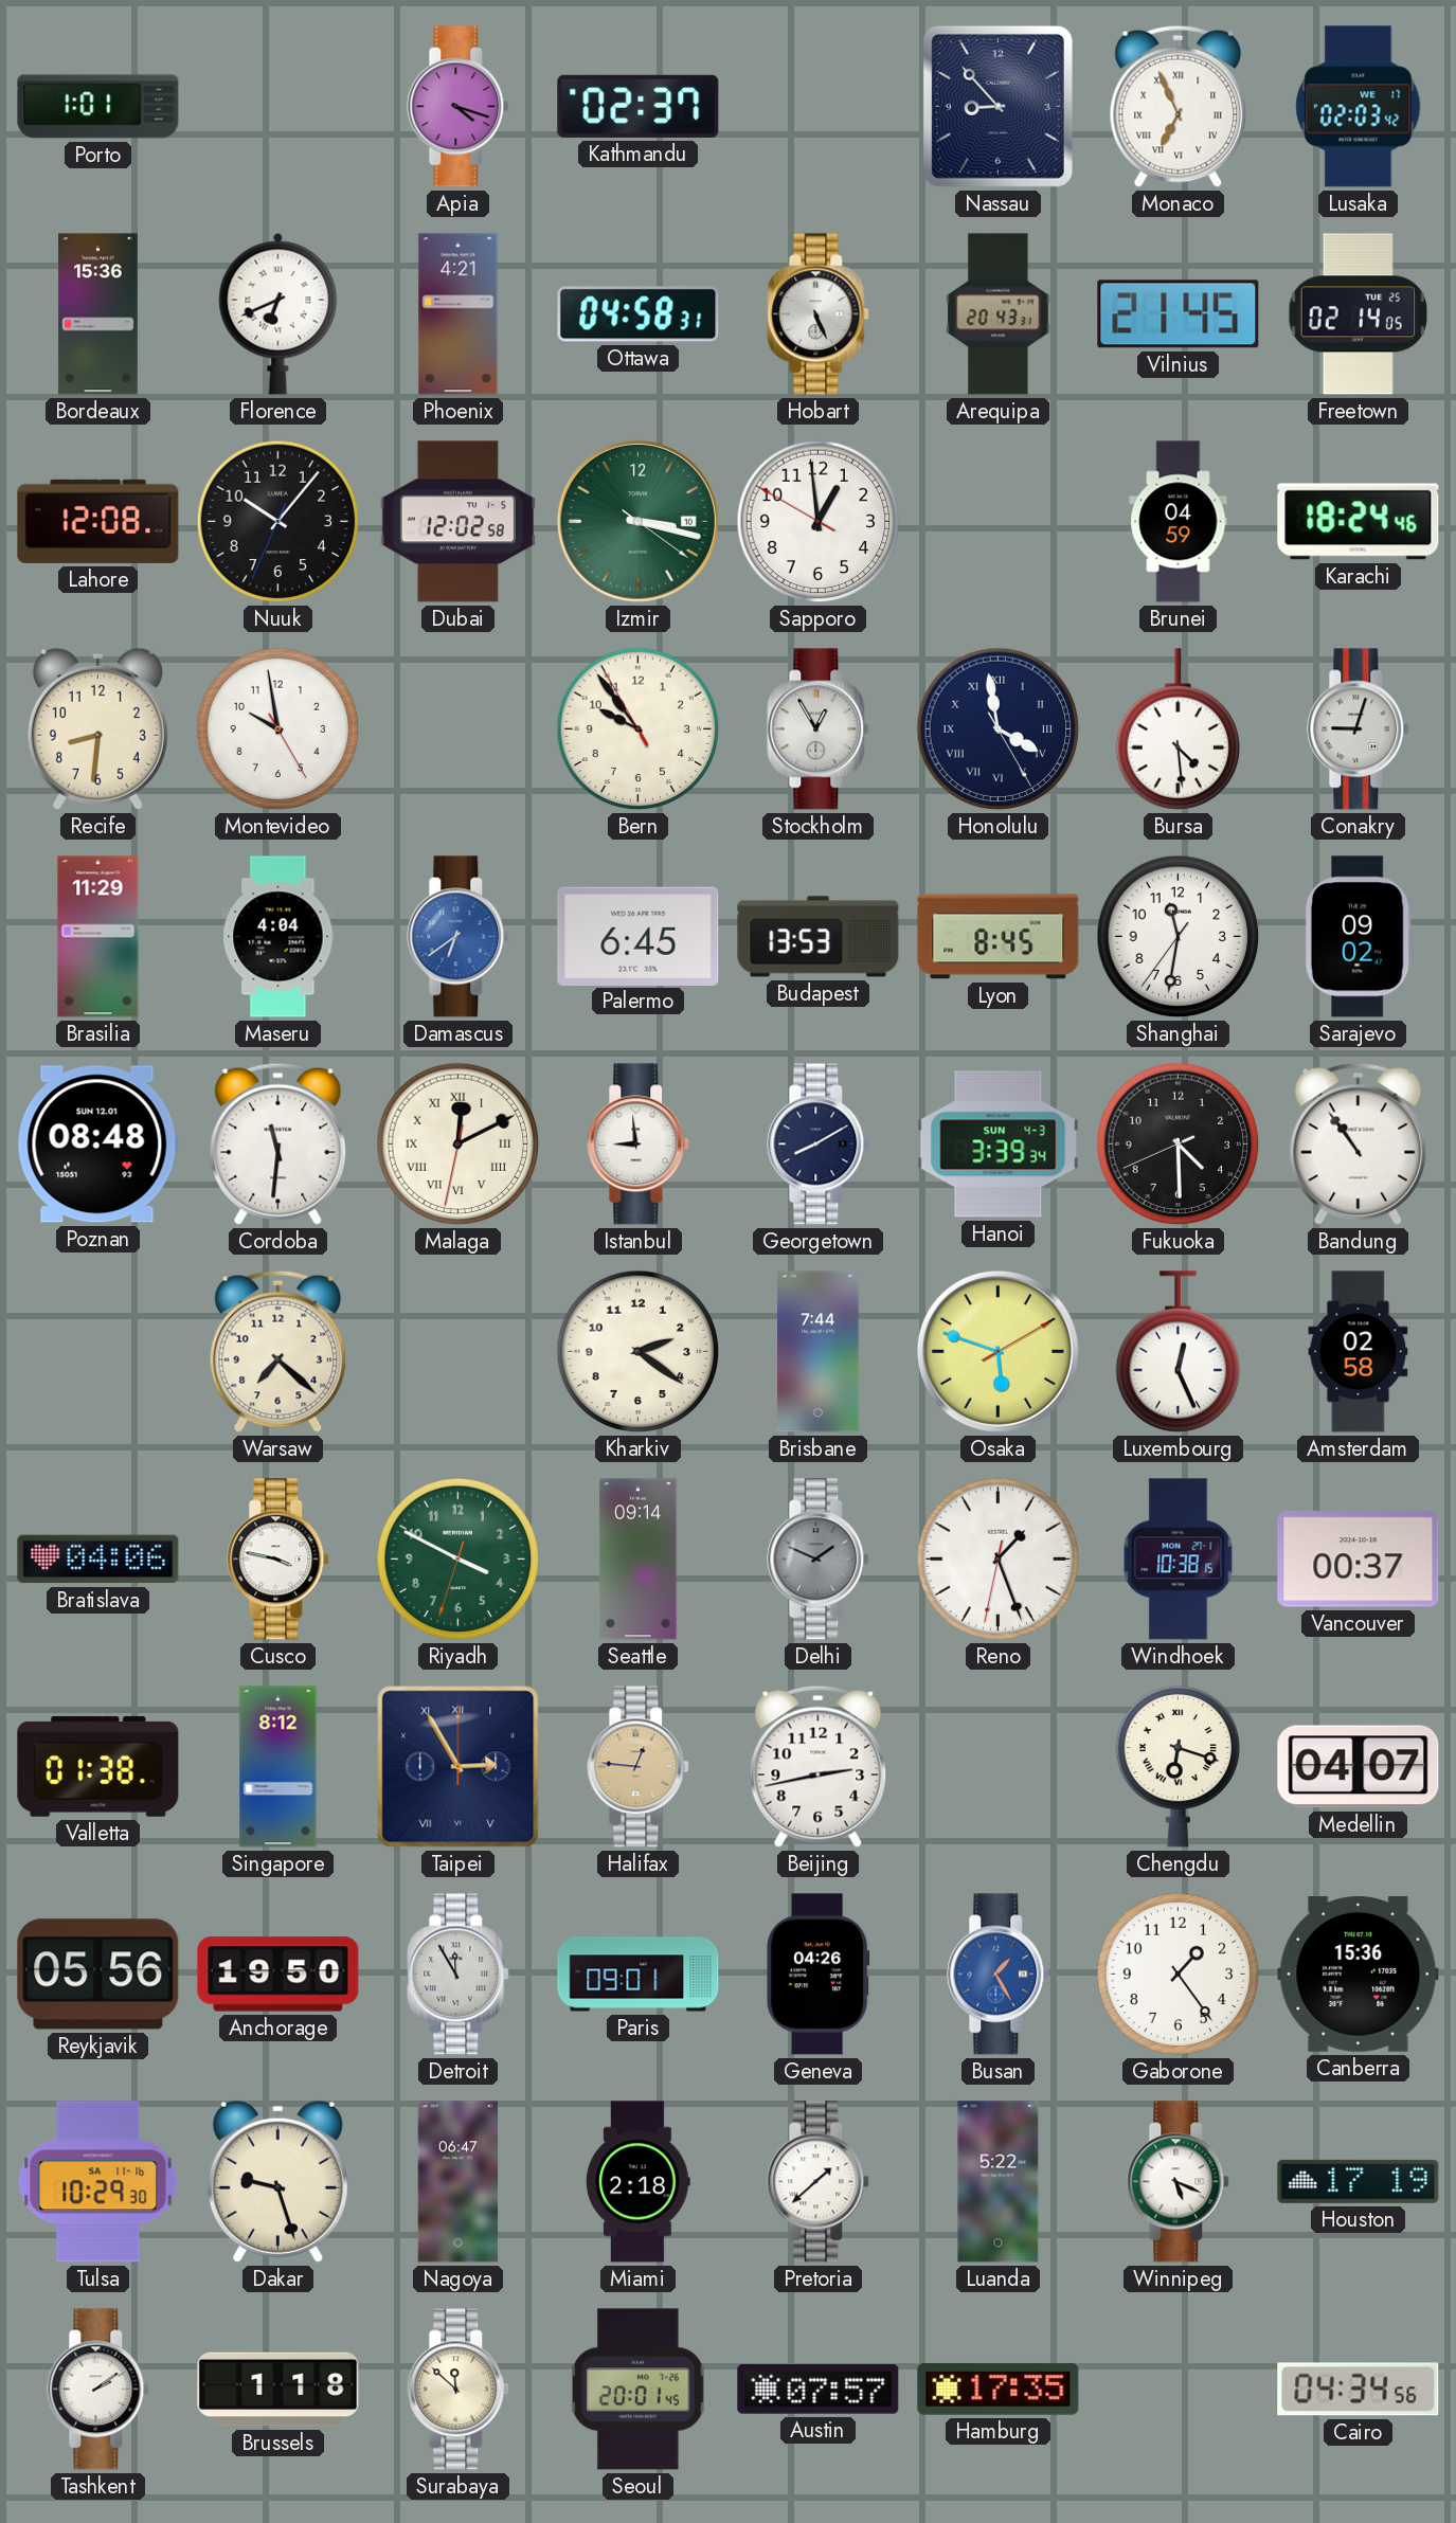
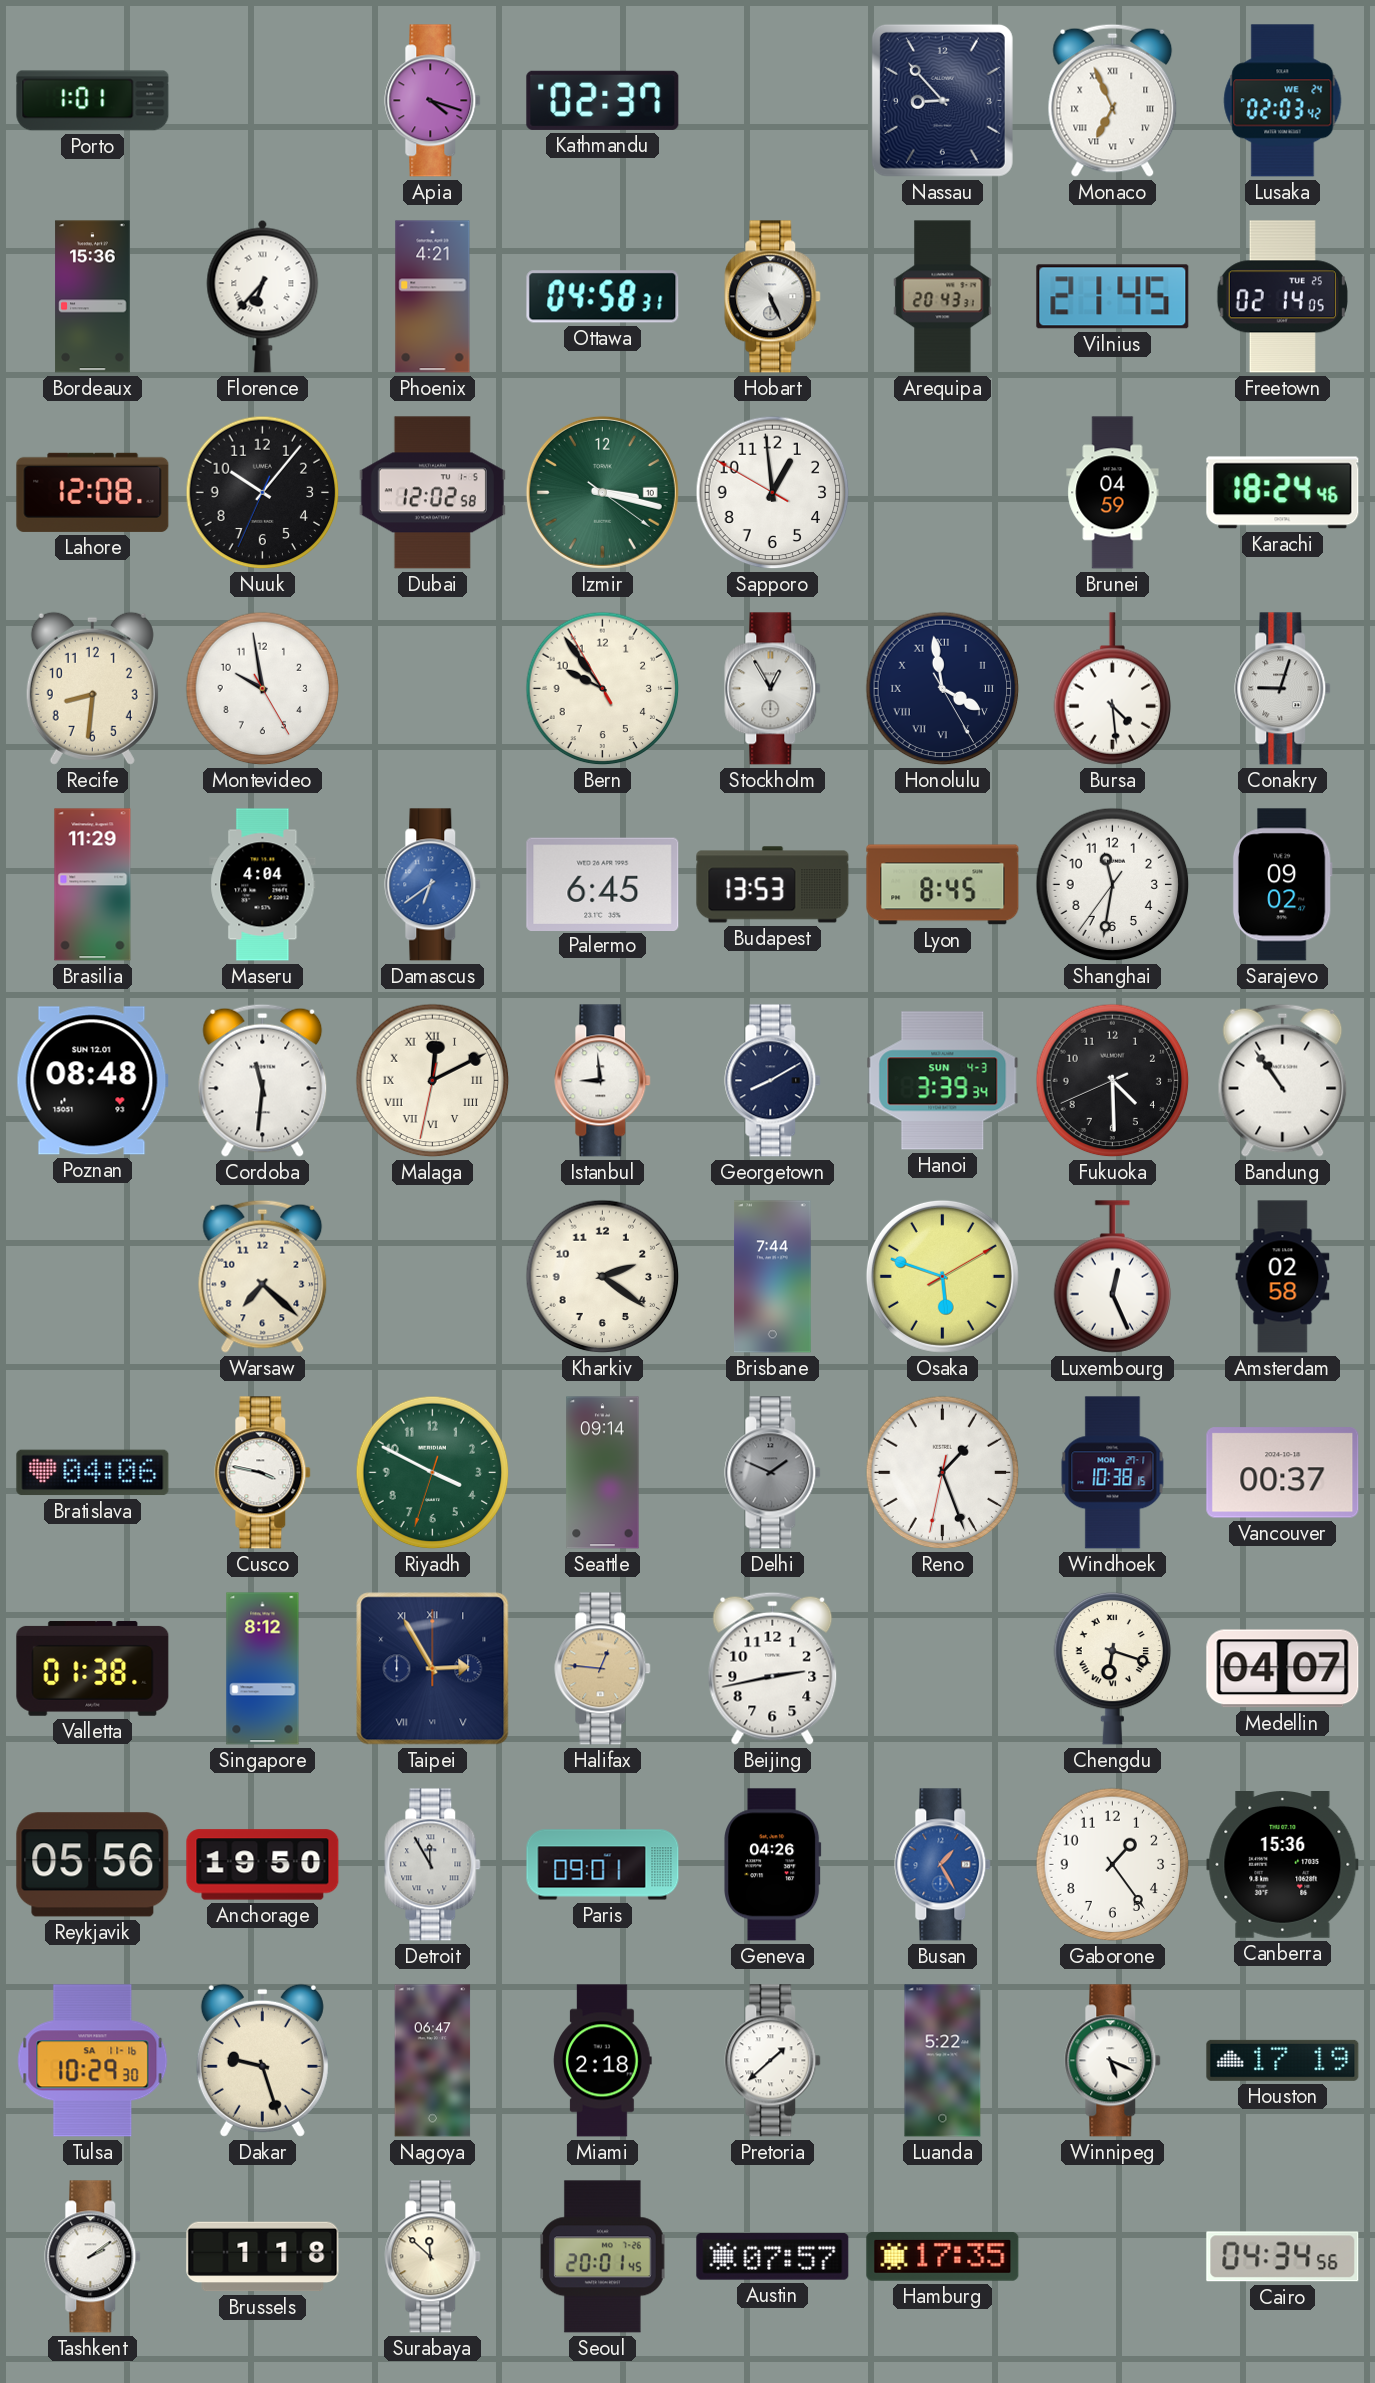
Lusaka date: WE 17 -> WE 24
Florence: 6:41 -> 6:37
